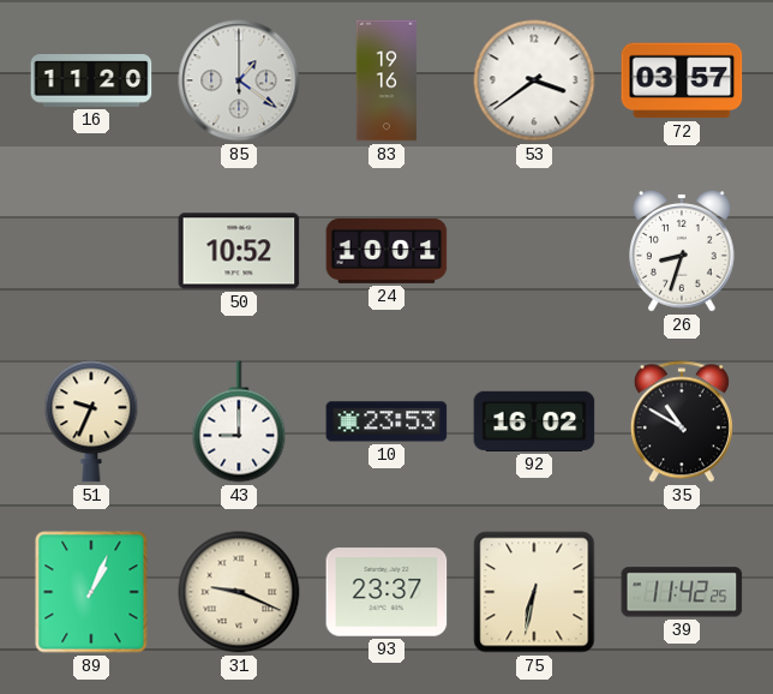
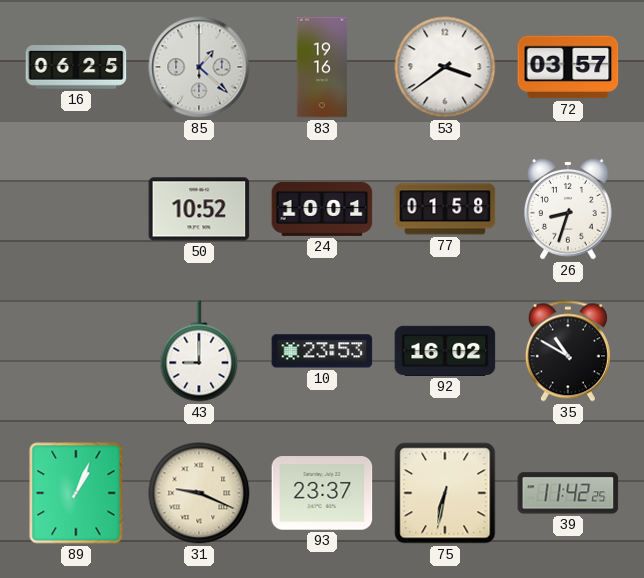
16: 11:20 -> 06:25
85: 1:21 -> 1:22
77: none -> 01:58
51: 9:34 -> none
